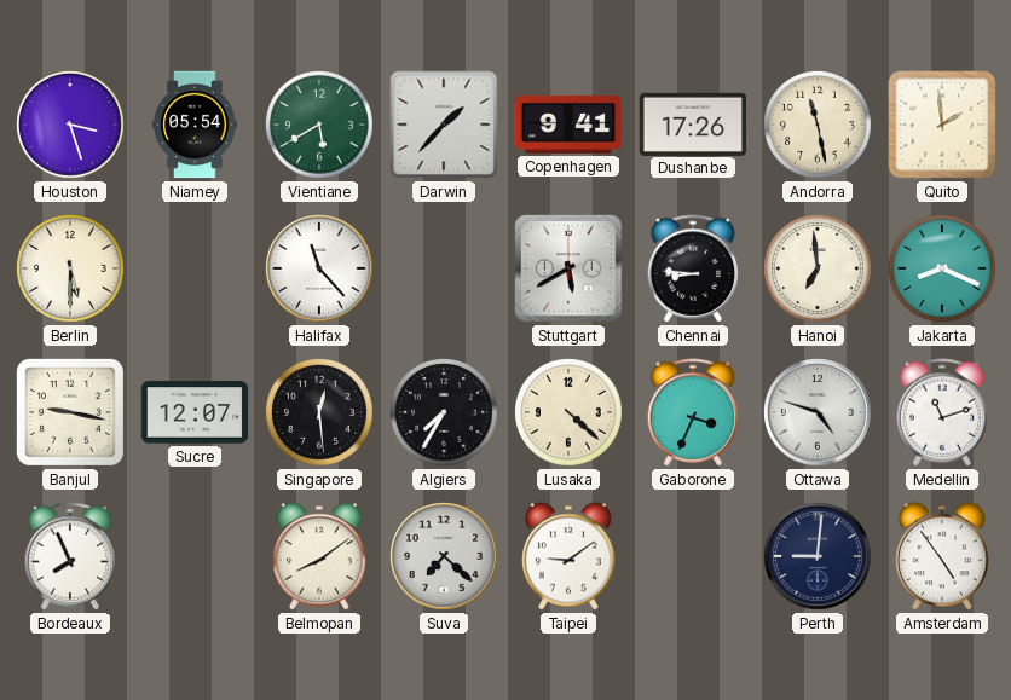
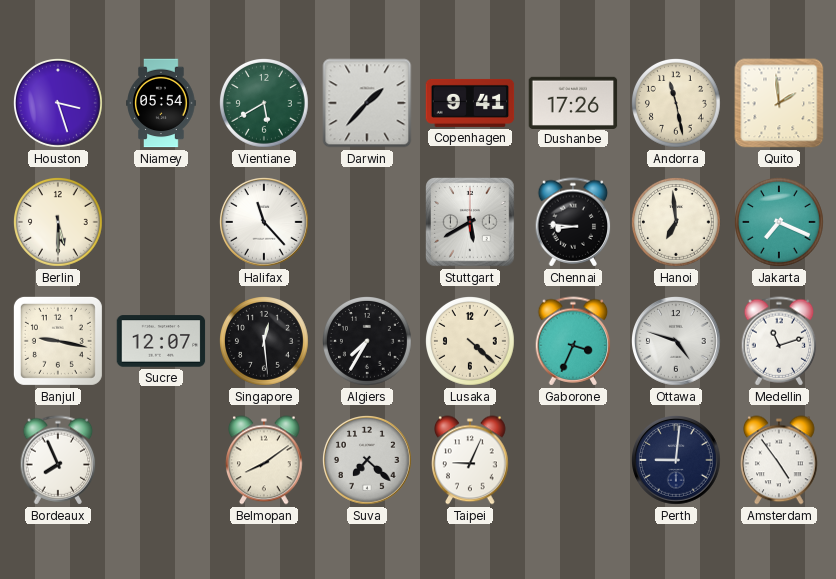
Jakarta: 8:19 -> 7:19
Taipei: 9:09 -> 9:04
